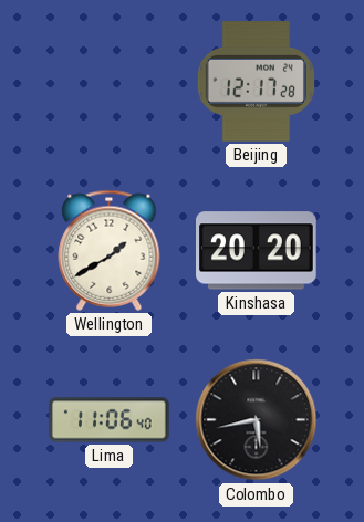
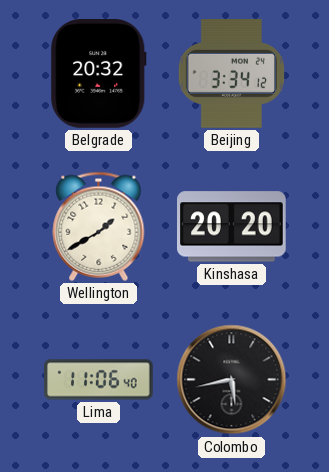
Belgrade: none -> 20:32
Beijing: 12:17 -> 3:34
